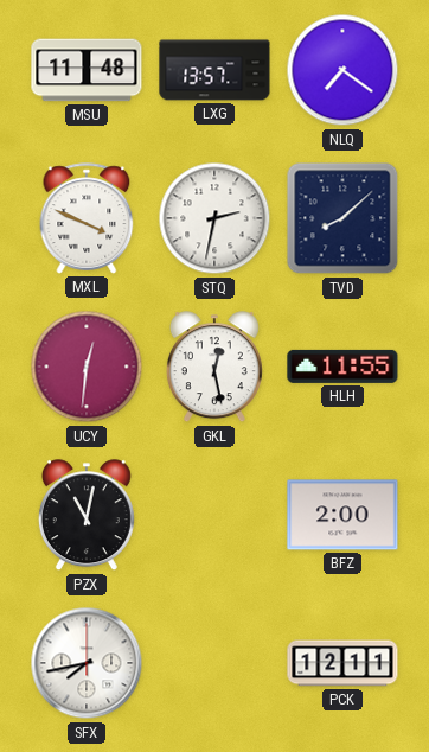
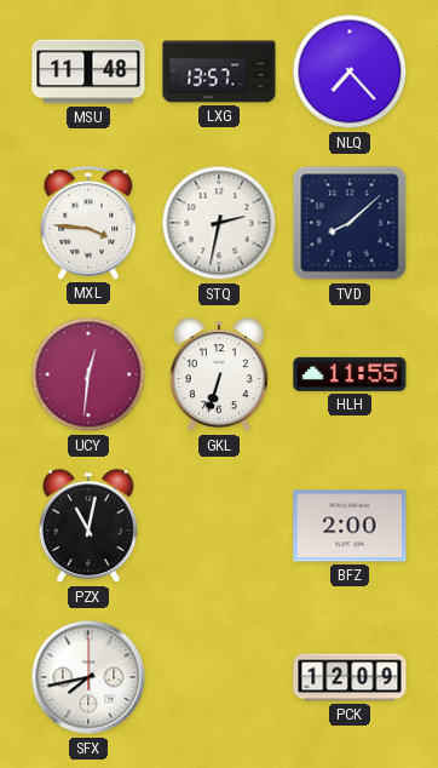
NLQ: 7:21 -> 7:23
MXL: 3:49 -> 3:46
GKL: 12:28 -> 6:33
PCK: 12:11 -> 12:09
